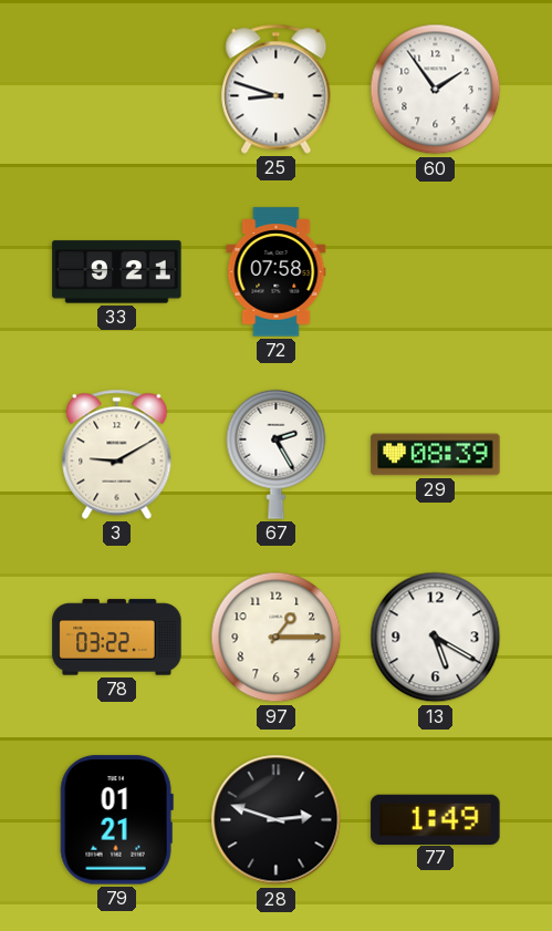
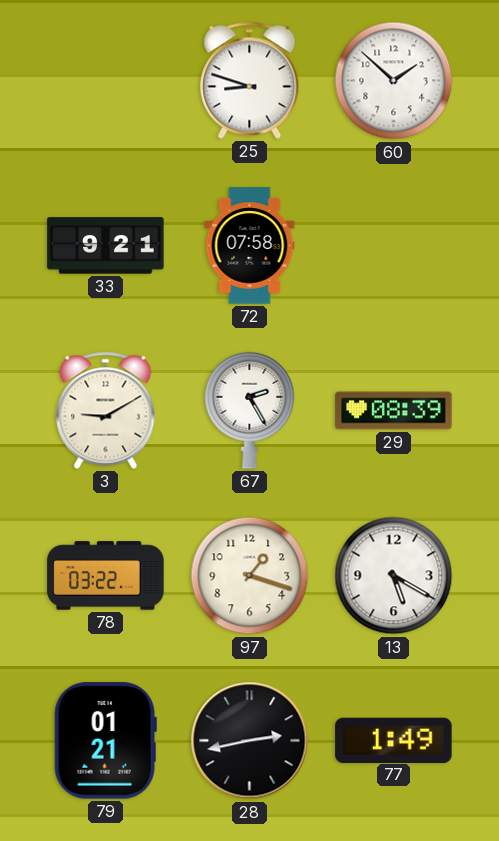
60: 1:54 -> 1:52
97: 1:15 -> 1:18
28: 2:48 -> 2:43
